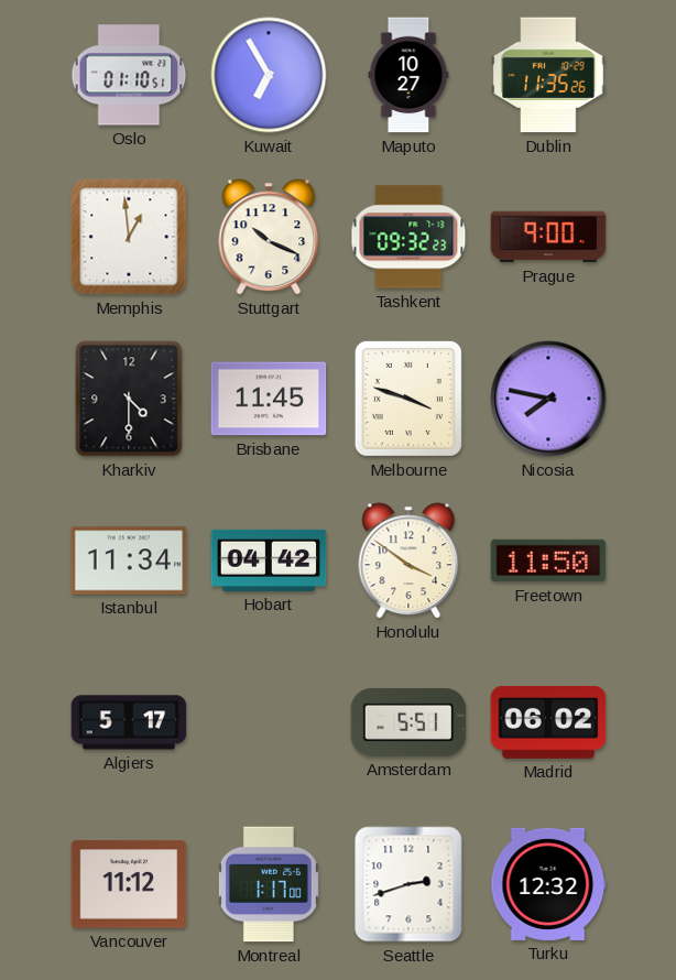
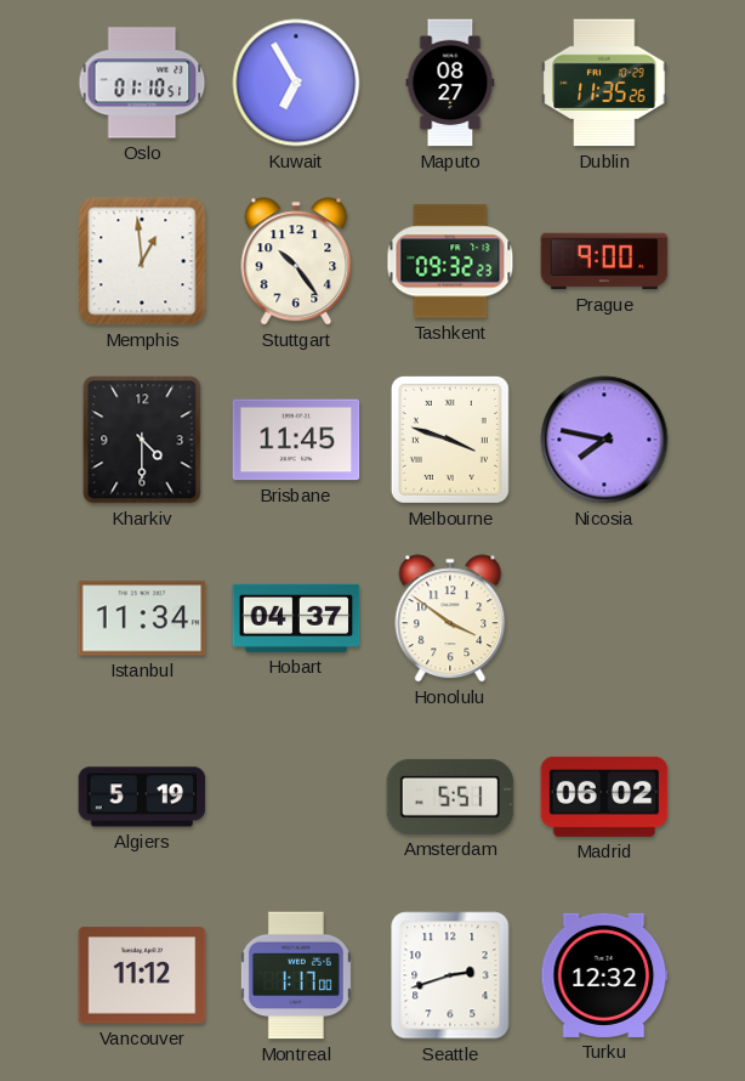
Maputo: 10:27 -> 08:27
Stuttgart: 10:19 -> 10:24
Hobart: 04:42 -> 04:37
Freetown: 11:50 -> none
Algiers: 5:17 -> 5:19
